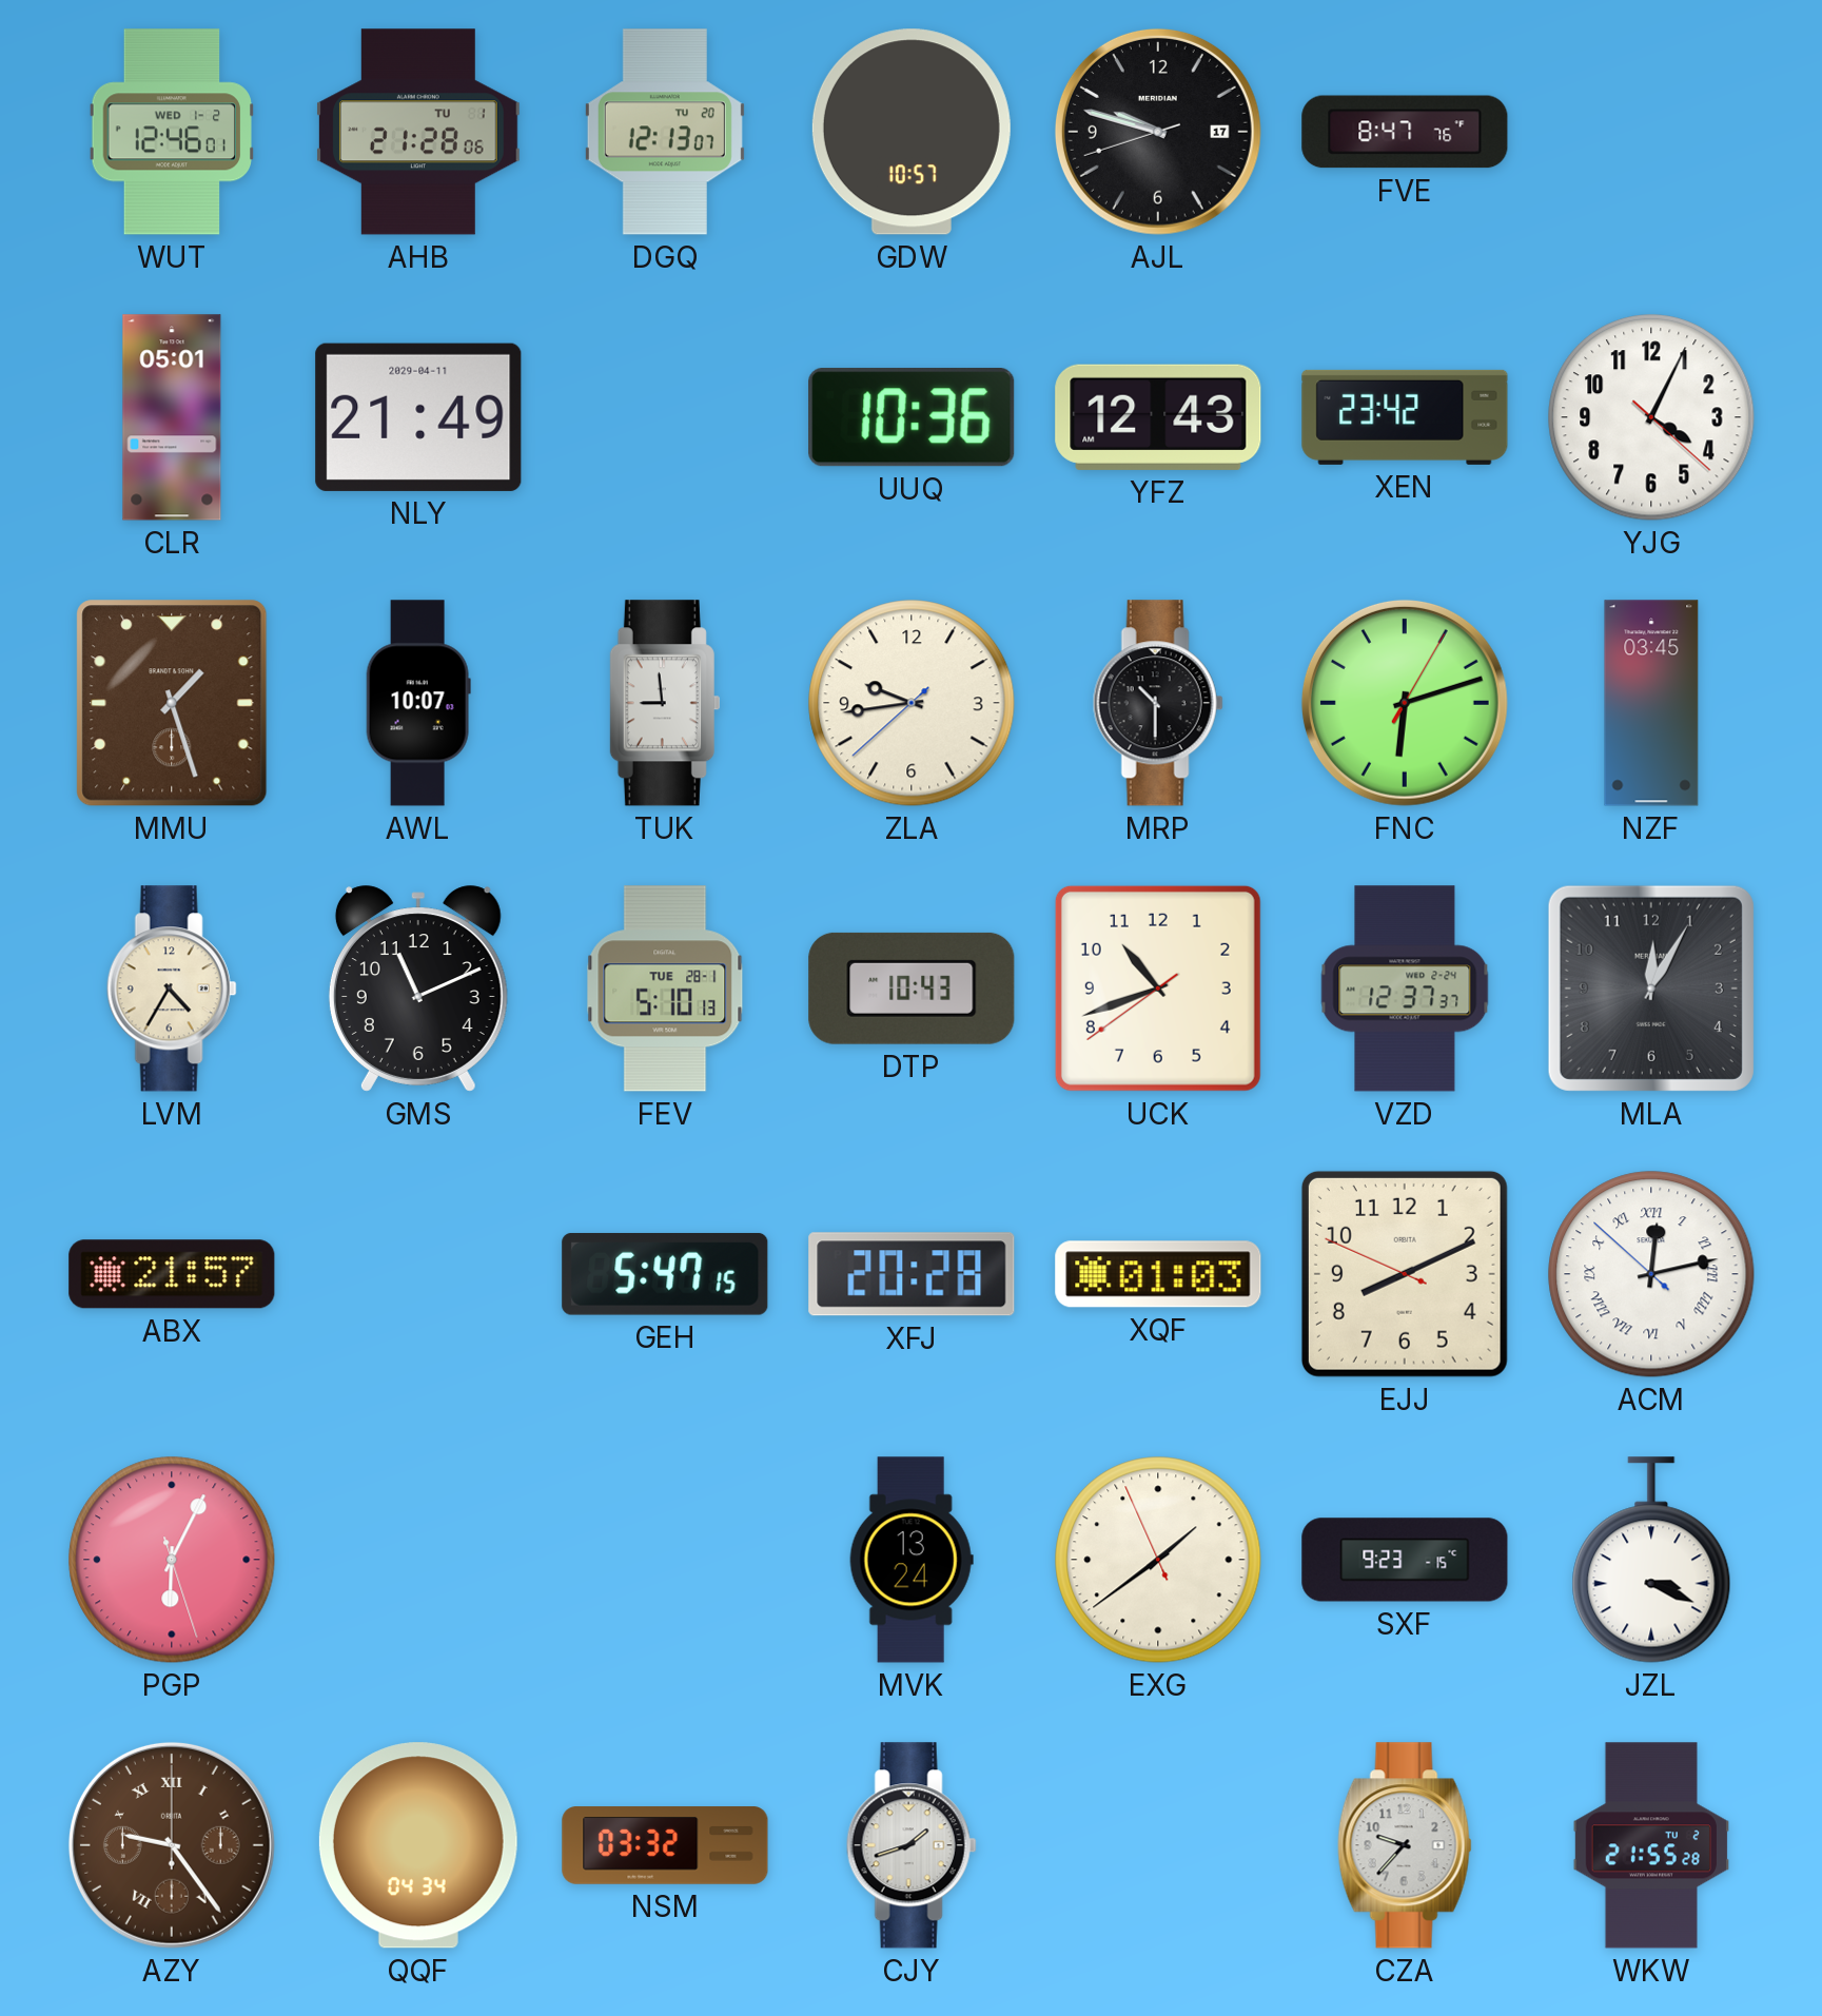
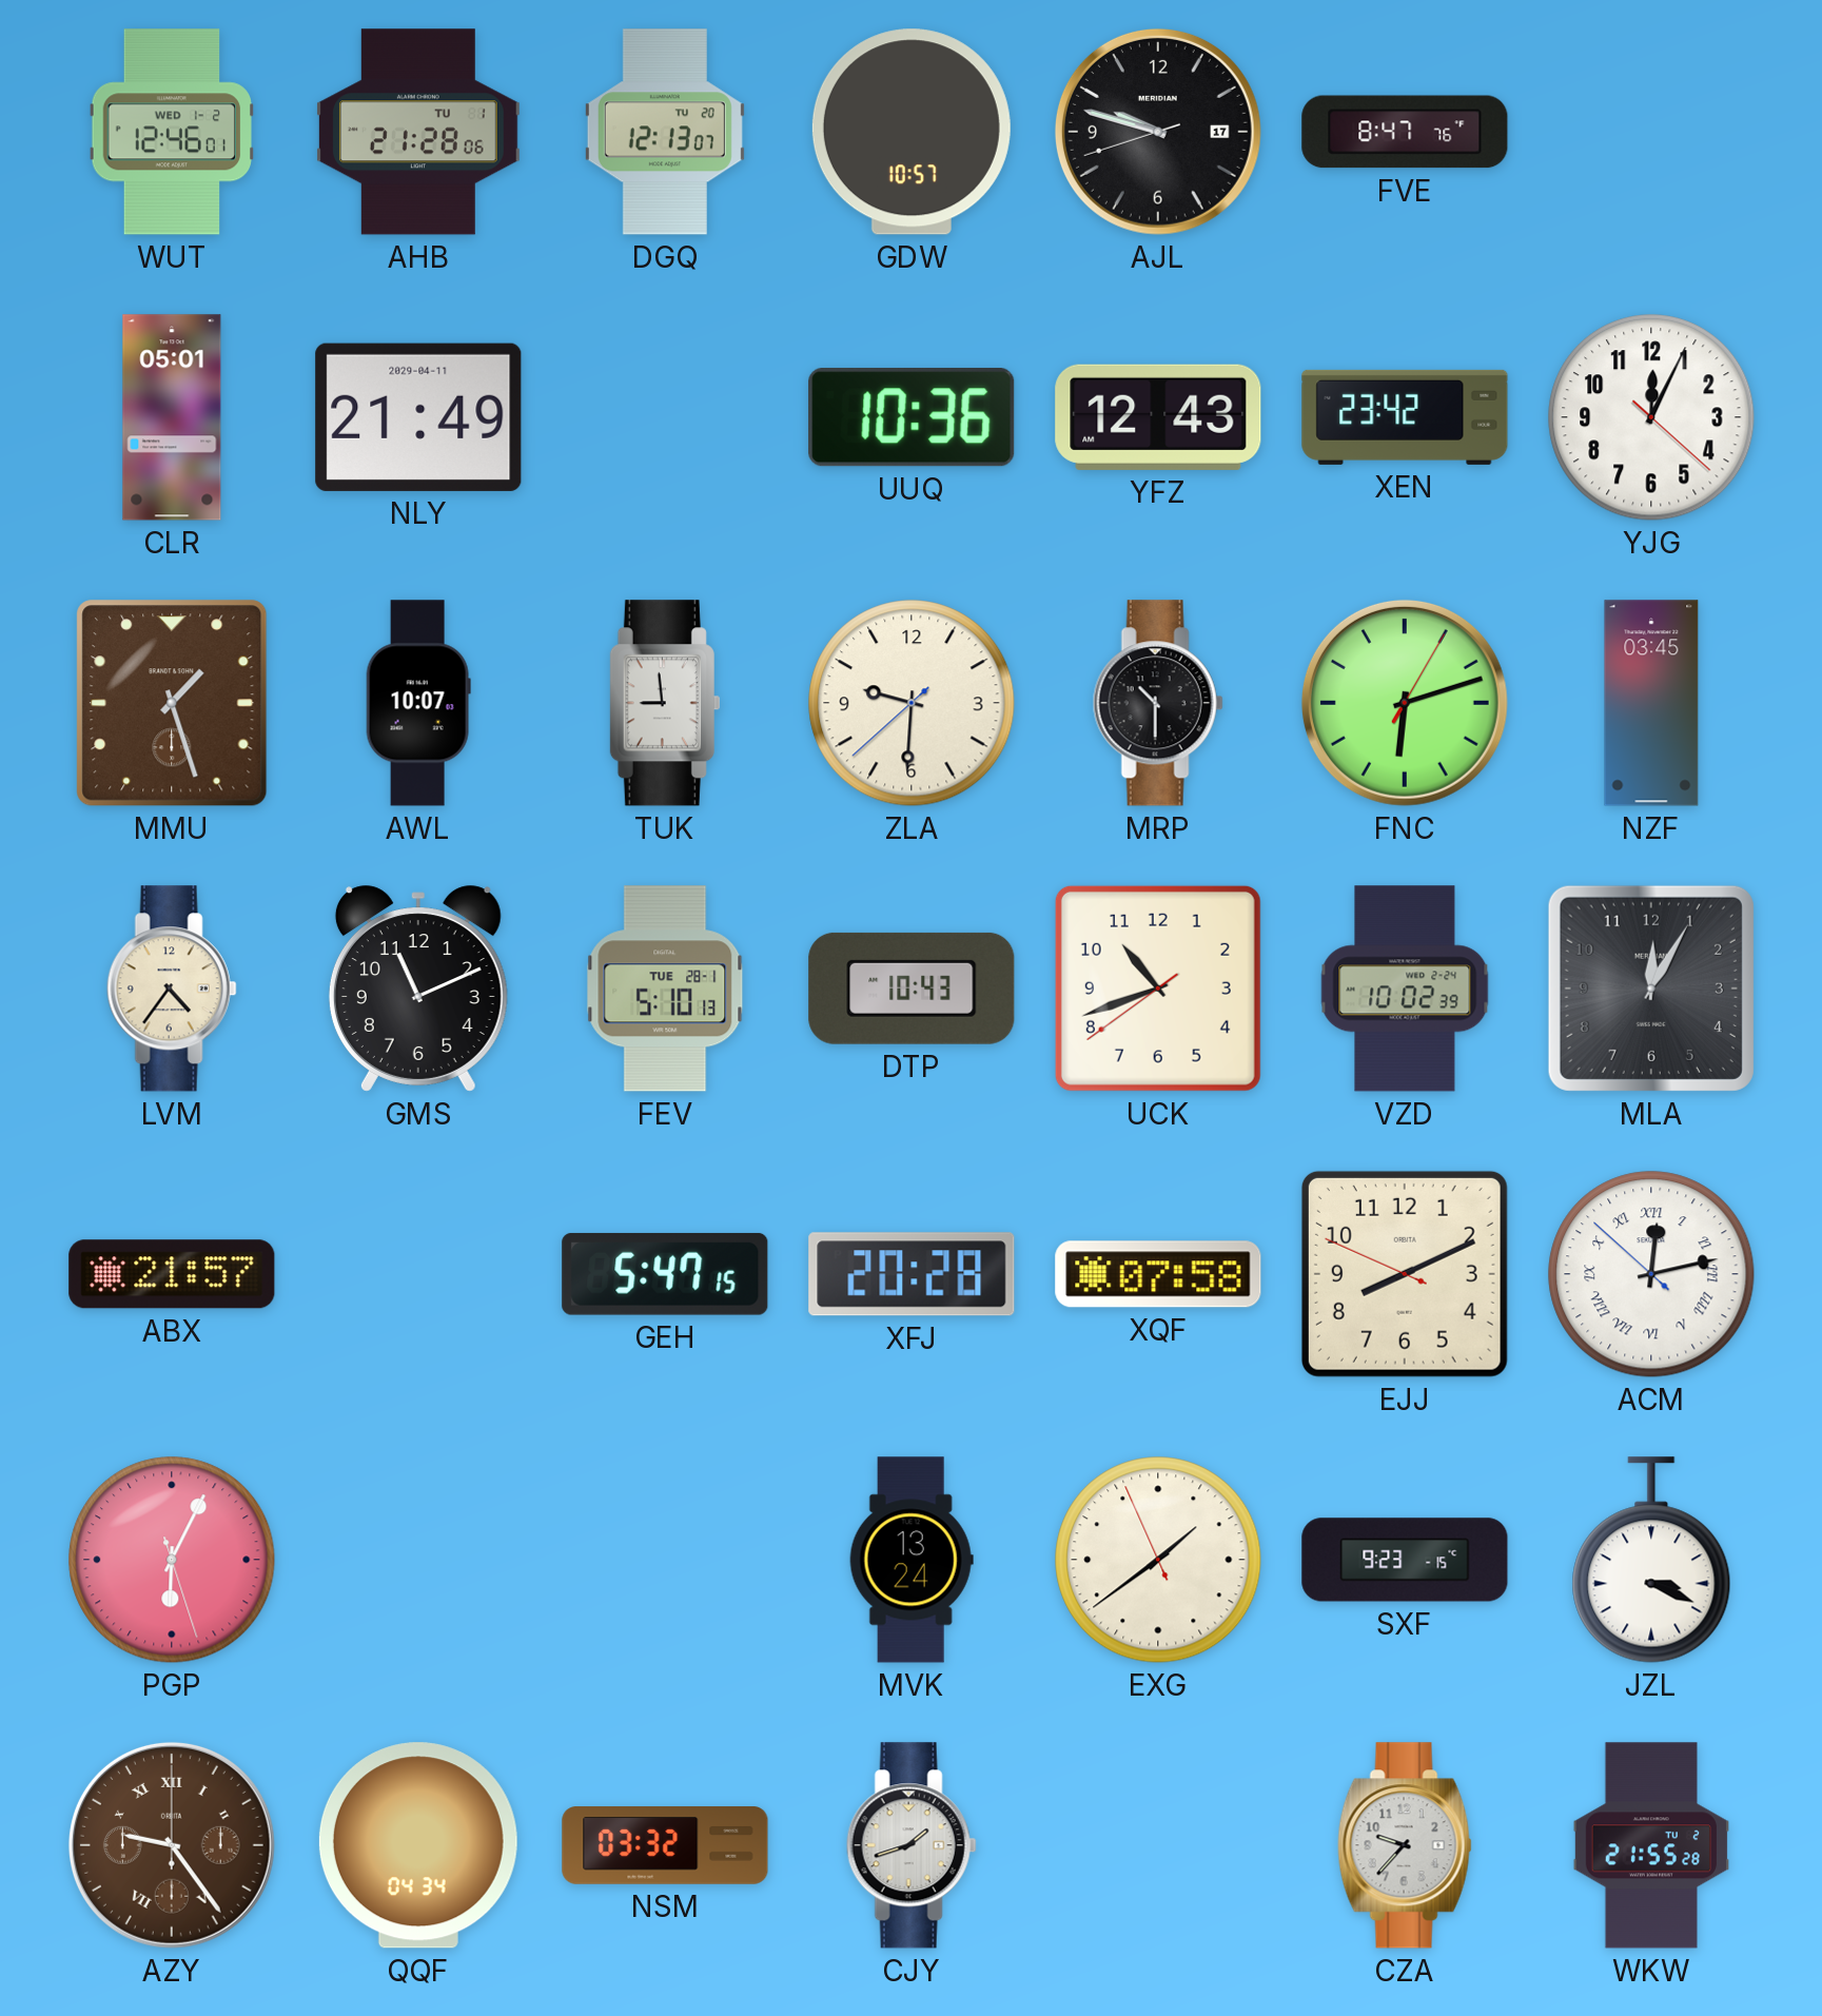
YJG: 4:04 -> 12:04
ZLA: 9:43 -> 9:30
LVM: 4:35 -> 4:36
VZD: 12:37 -> 10:02
XQF: 01:03 -> 07:58
